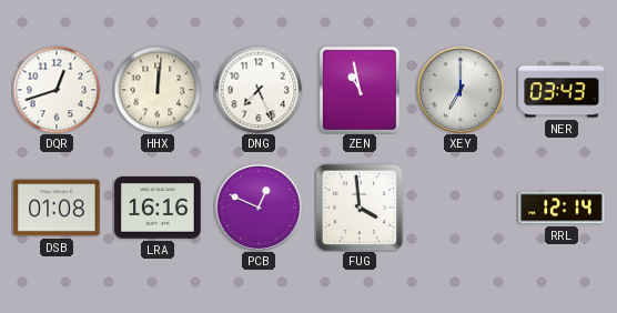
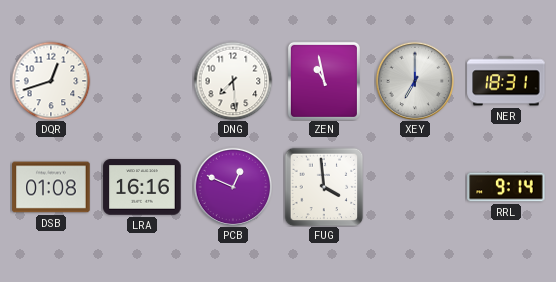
HHX: 12:01 -> none
DNG: 7:26 -> 7:29
NER: 03:43 -> 18:31
RRL: 12:14 -> 9:14
